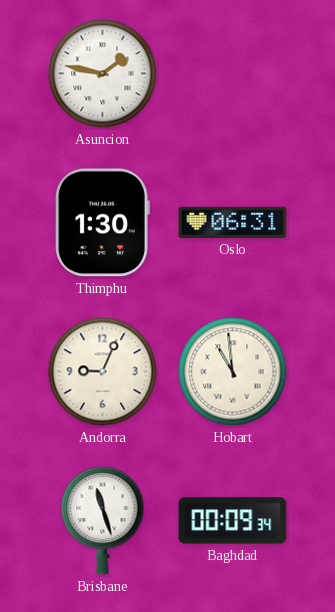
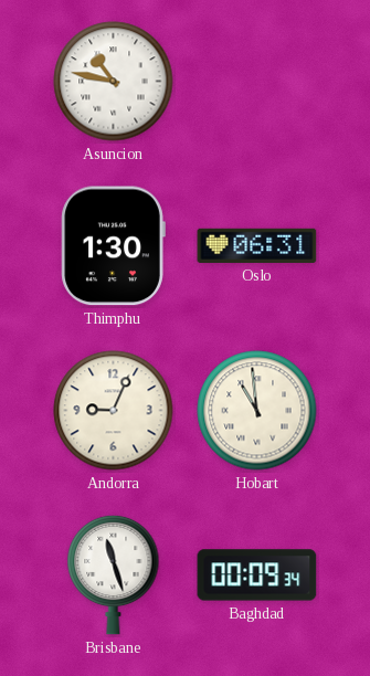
Asuncion: 1:47 -> 10:47
